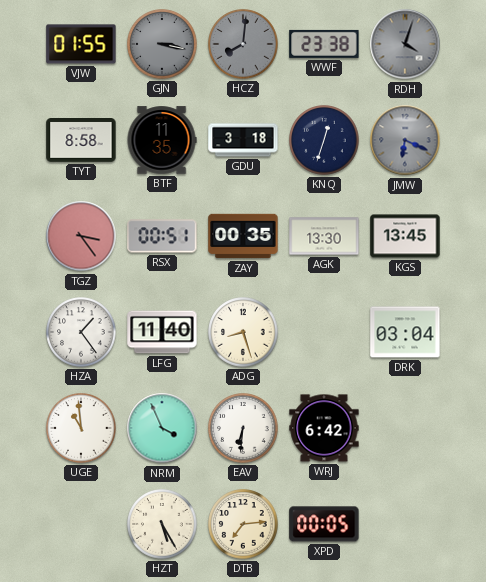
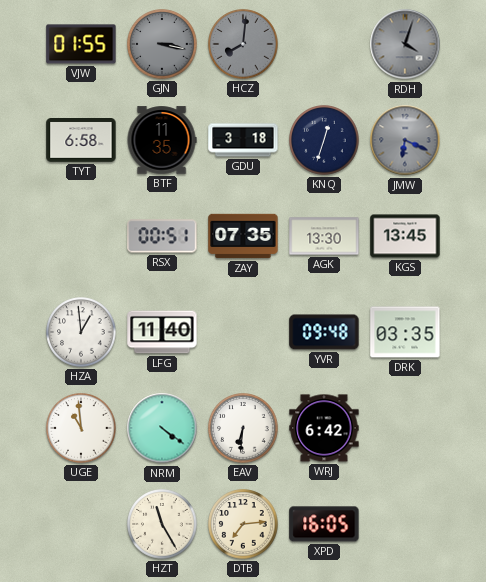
WWF: 23:38 -> none
TYT: 8:58 -> 6:58
TGZ: 3:24 -> none
ZAY: 00:35 -> 07:35
HZA: 1:24 -> 12:59
ADG: 8:27 -> none
YVR: none -> 09:48
DRK: 03:04 -> 03:35
NRM: 3:56 -> 4:21
HZT: 5:25 -> 11:25
XPD: 00:05 -> 16:05
